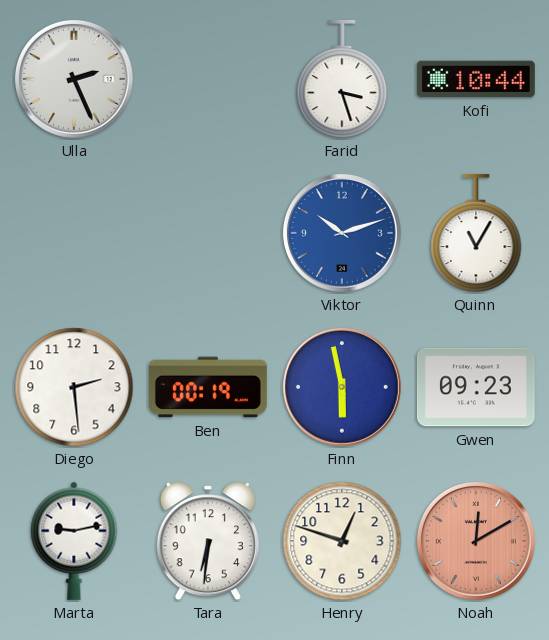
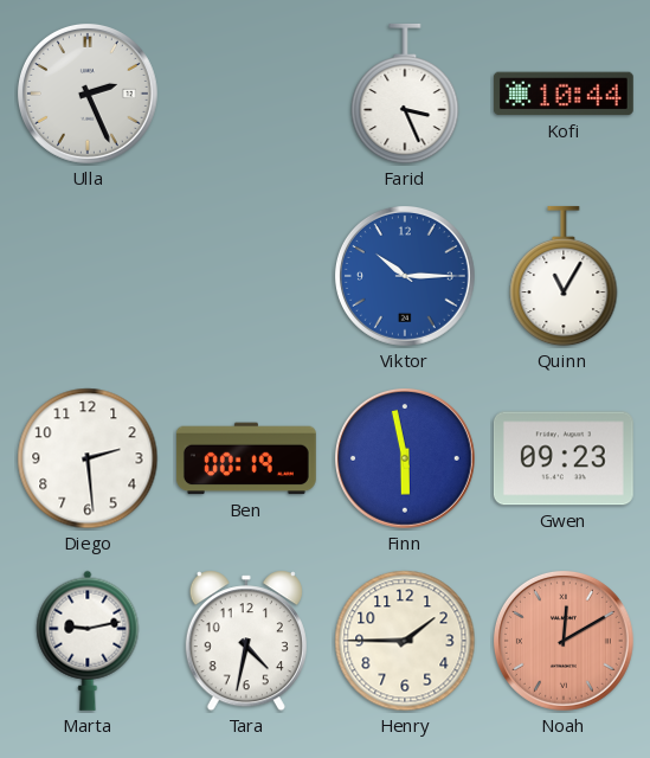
Farid: 3:27 -> 3:26
Viktor: 10:12 -> 10:15
Tara: 6:31 -> 4:32
Henry: 12:48 -> 1:45
